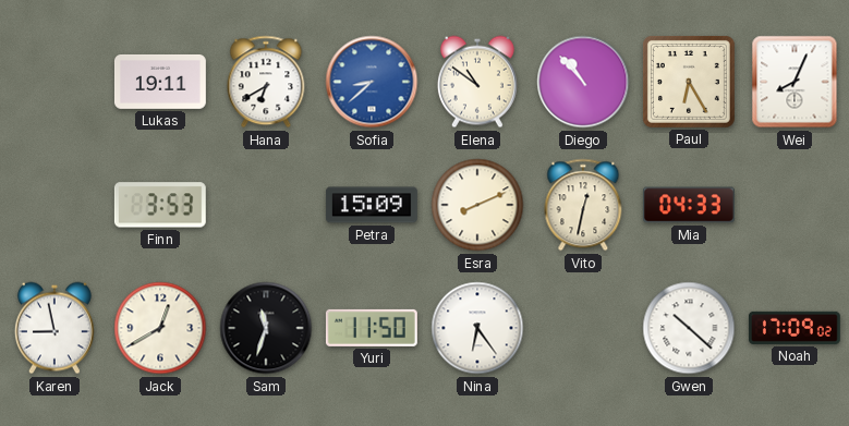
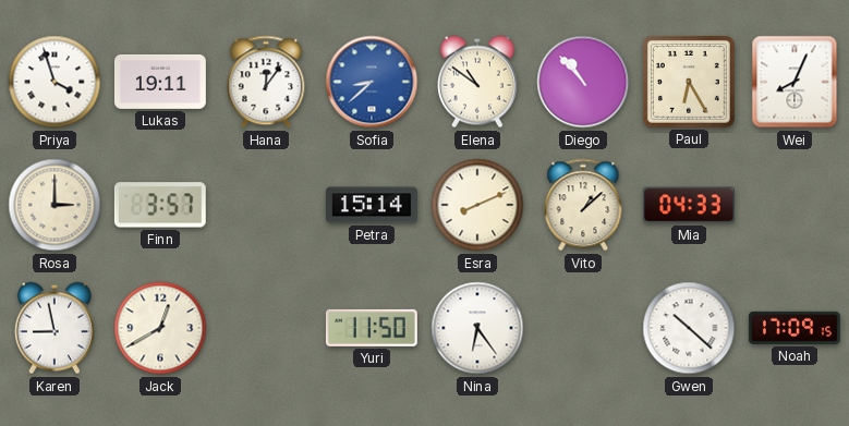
Priya: none -> 3:57
Hana: 6:40 -> 12:06
Rosa: none -> 3:00
Finn: 3:53 -> 3:57
Petra: 15:09 -> 15:14
Vito: 12:32 -> 1:08
Sam: 11:33 -> none
Noah: 17:09:02 -> 17:09:15
